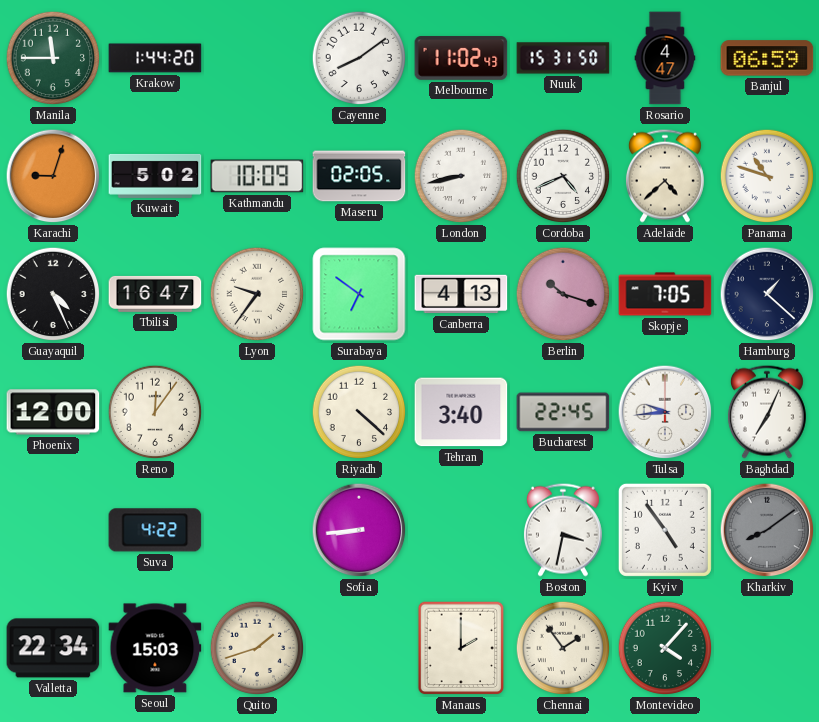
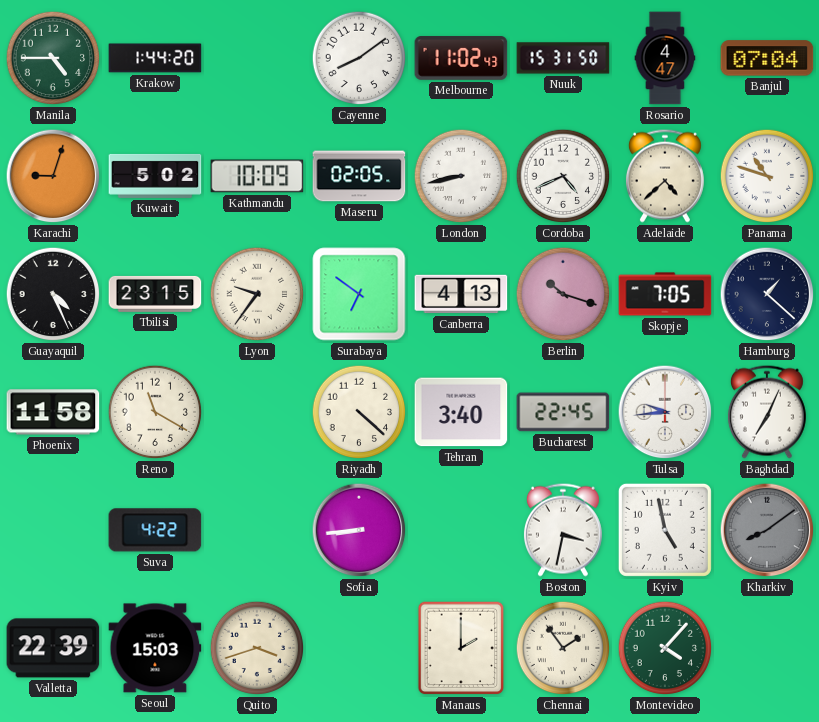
Manila: 11:45 -> 4:45
Banjul: 06:59 -> 07:04
Tbilisi: 16:47 -> 23:15
Phoenix: 12:00 -> 11:58
Reno: 12:06 -> 11:20
Kyiv: 4:54 -> 4:58
Valletta: 22:34 -> 22:39
Quito: 1:42 -> 3:42
